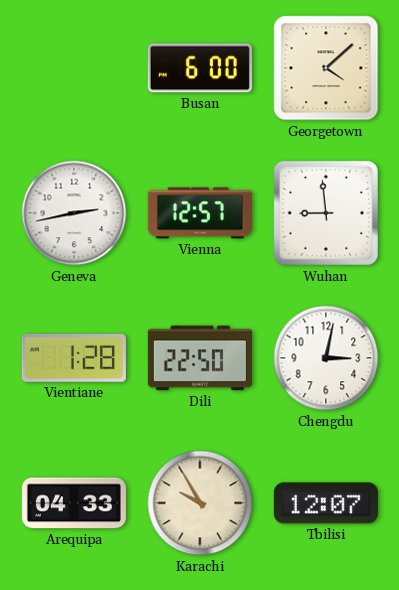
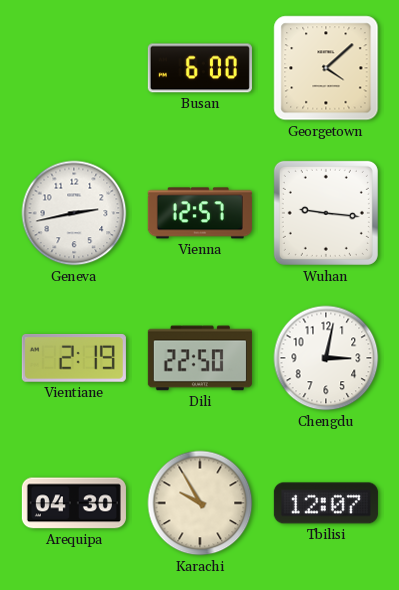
Wuhan: 8:59 -> 9:16
Vientiane: 1:28 -> 2:19
Arequipa: 04:33 -> 04:30
